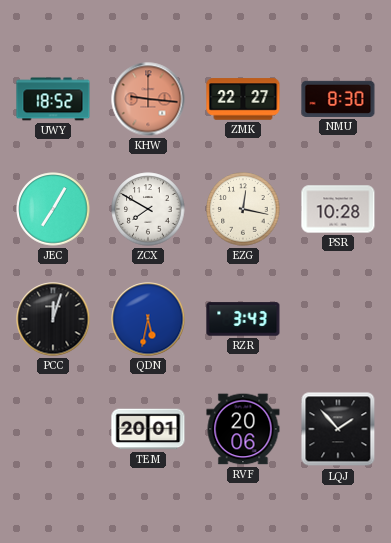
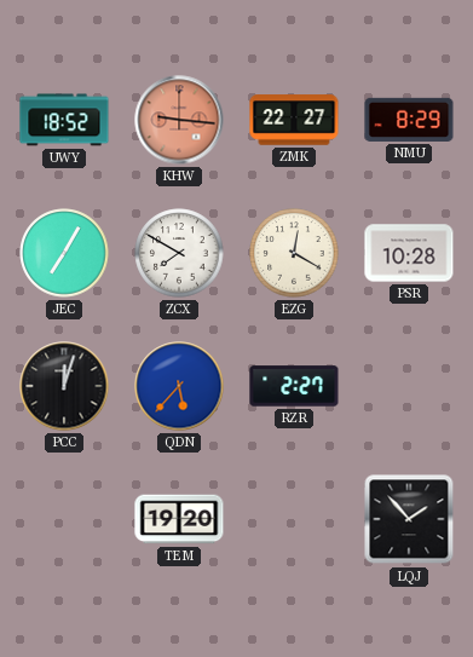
NMU: 8:30 -> 8:29
EZG: 12:17 -> 12:20
QDN: 5:32 -> 5:37
RZR: 3:43 -> 2:27
TEM: 20:01 -> 19:20
RVF: 20:06 -> none
